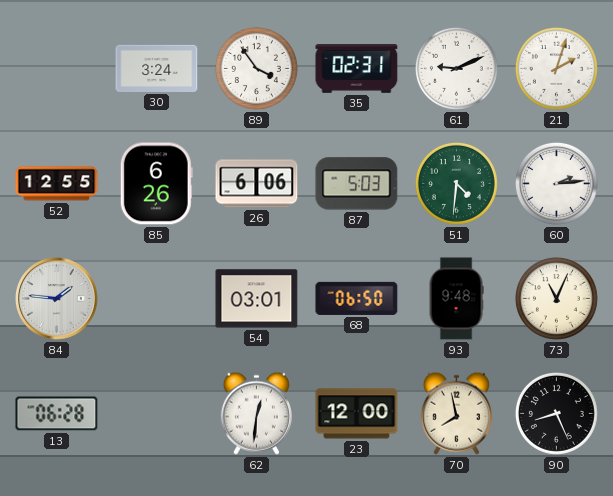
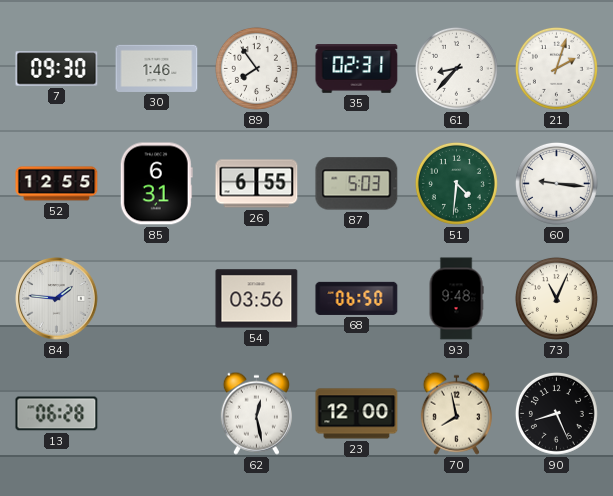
7: none -> 09:30
30: 3:24 -> 1:46
89: 3:54 -> 7:54
61: 9:11 -> 8:37
85: 6:26 -> 6:31
26: 6:06 -> 6:55
60: 2:14 -> 9:16
54: 03:01 -> 03:56
62: 12:31 -> 12:28
